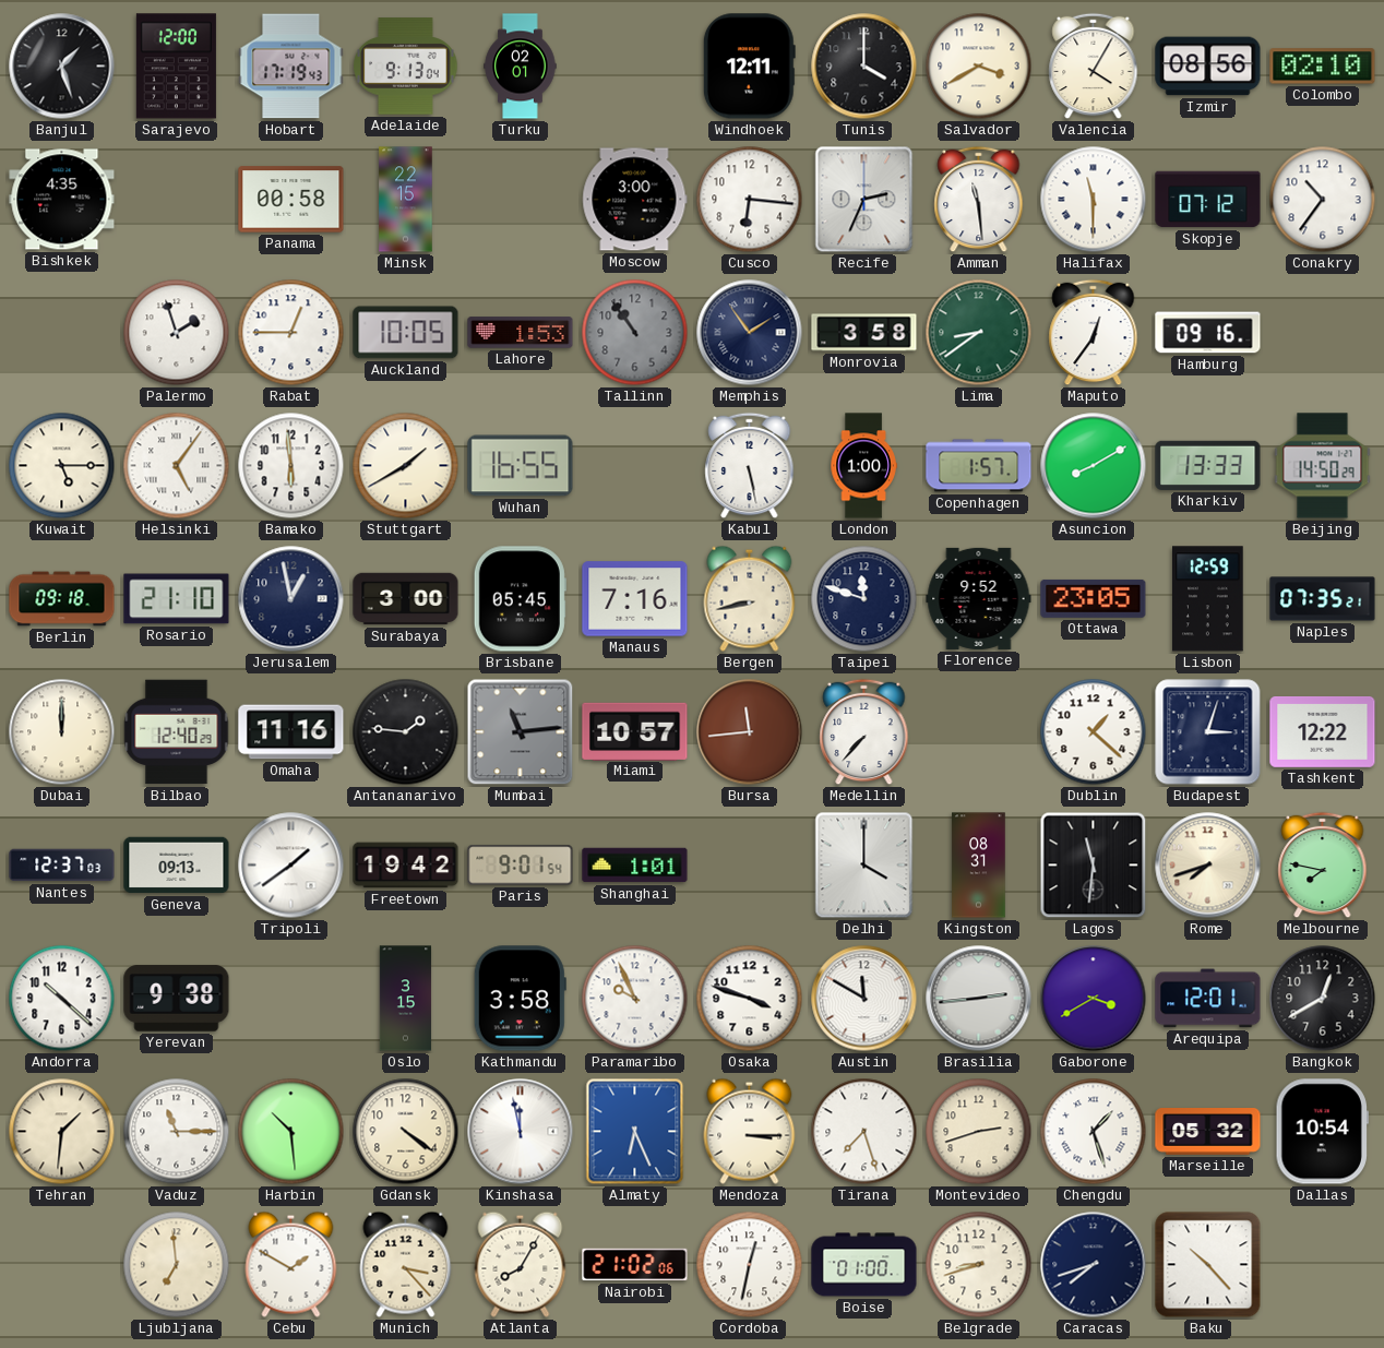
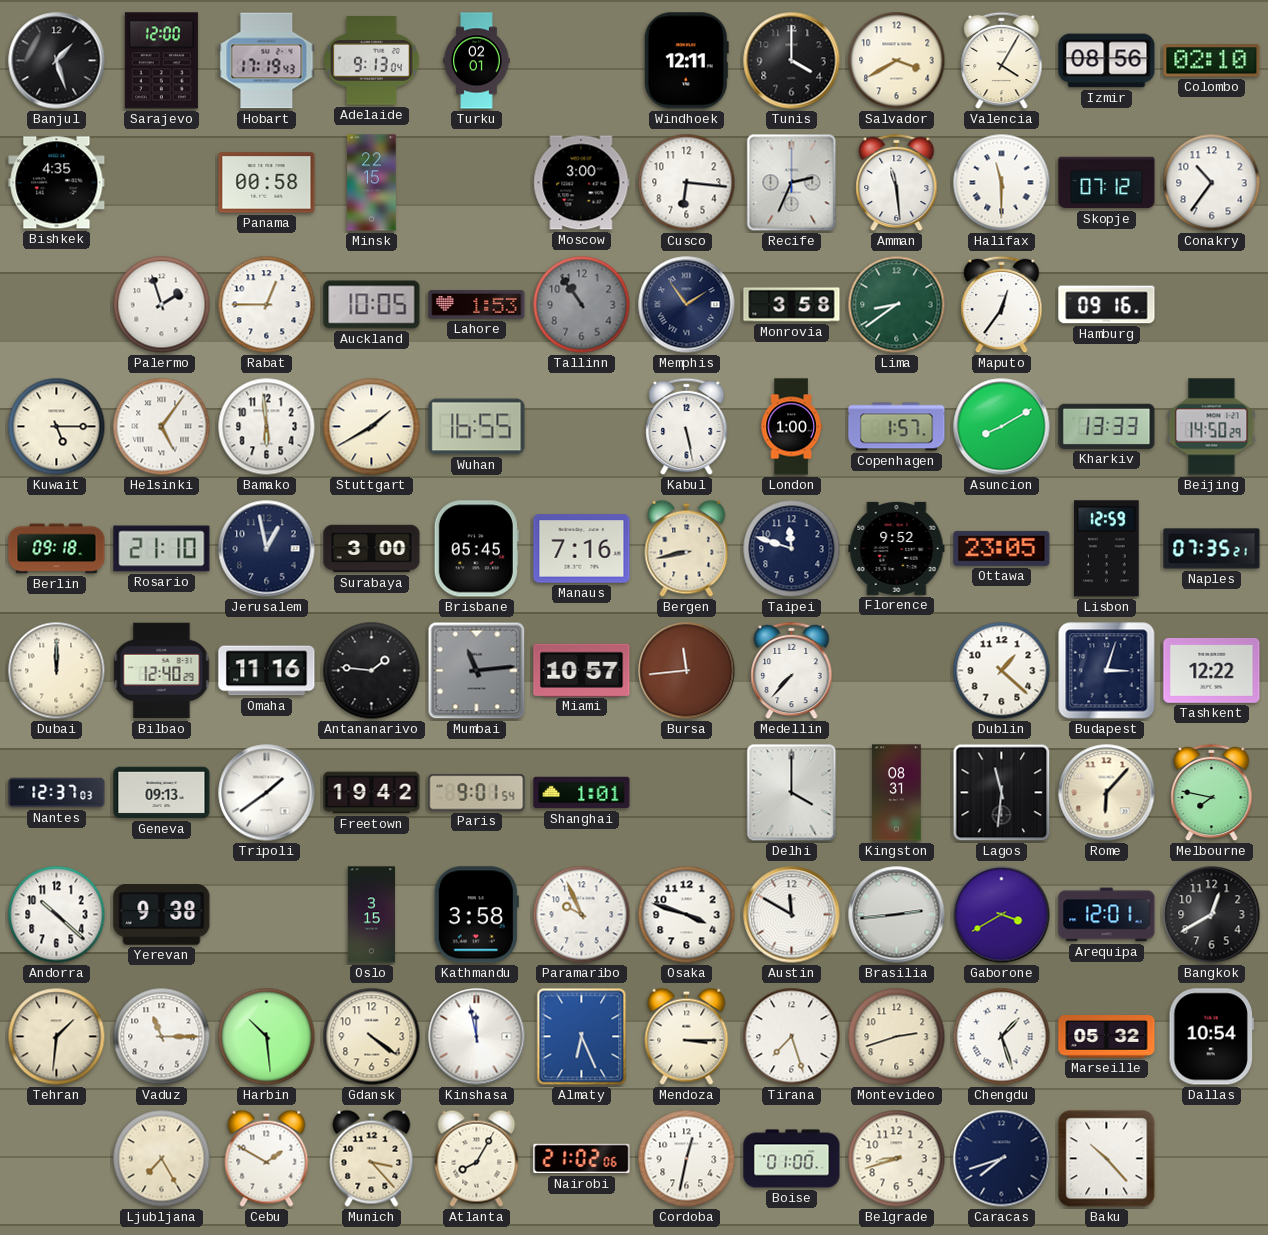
Rome: 7:42 -> 6:07
Ljubljana: 6:59 -> 7:25
